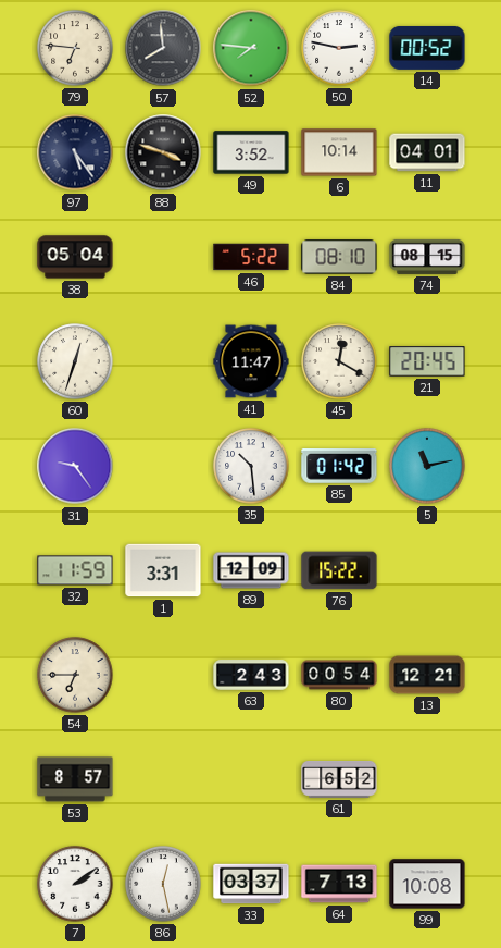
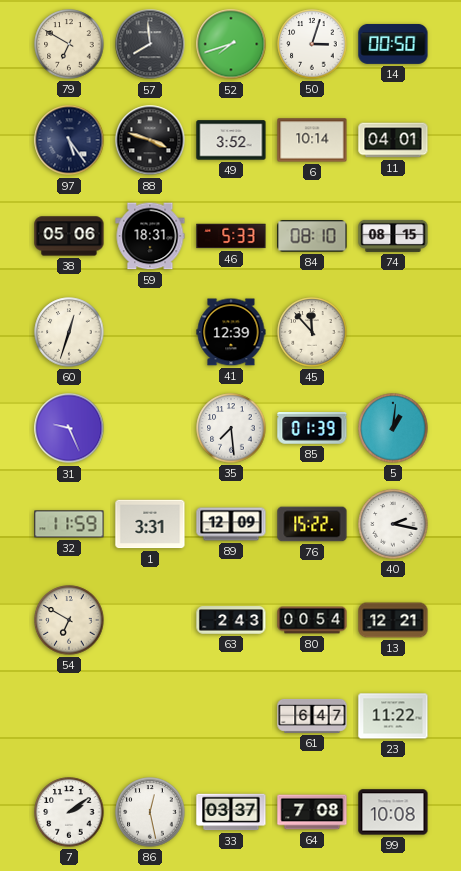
79: 6:46 -> 6:50
52: 7:46 -> 7:42
50: 2:47 -> 3:03
14: 00:52 -> 00:50
38: 05:04 -> 05:06
59: none -> 18:31
46: 5:22 -> 5:33
41: 11:47 -> 12:39
45: 12:20 -> 11:53
21: 20:45 -> none
31: 9:24 -> 9:26
35: 10:29 -> 7:29
85: 01:42 -> 01:39
5: 11:13 -> 1:01
40: none -> 2:17
54: 6:45 -> 6:50
53: 8:57 -> none
61: 6:52 -> 6:47
23: none -> 11:22
64: 7:13 -> 7:08
